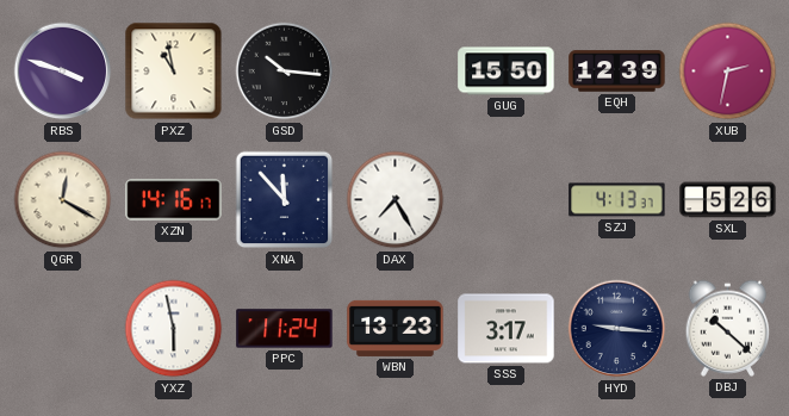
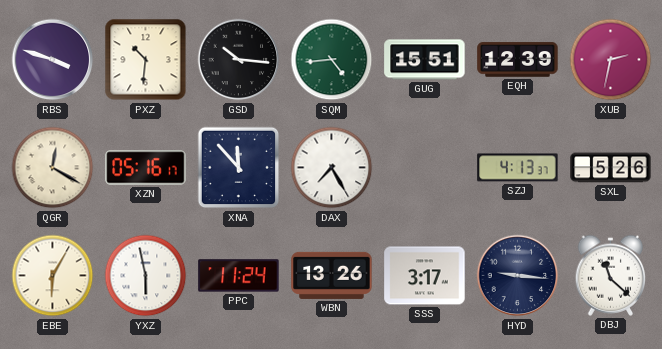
PXZ: 10:58 -> 10:31
SQM: none -> 4:44
GUG: 15:50 -> 15:51
XZN: 14:16 -> 05:16
EBE: none -> 6:05
WBN: 13:23 -> 13:26
DBJ: 10:22 -> 11:22
